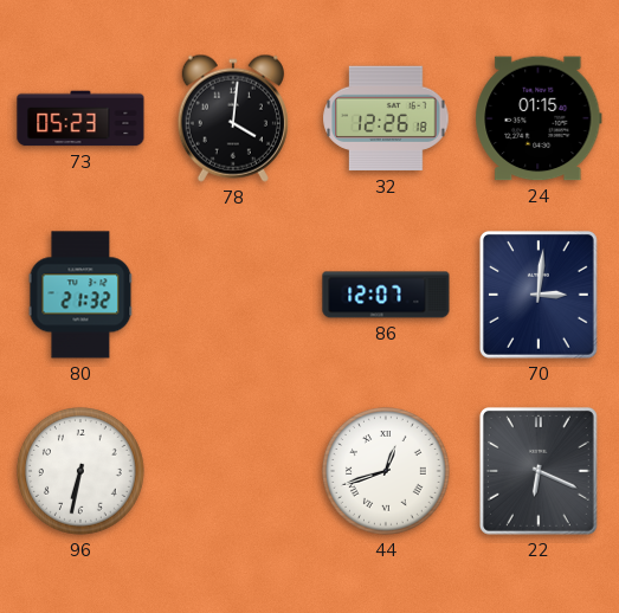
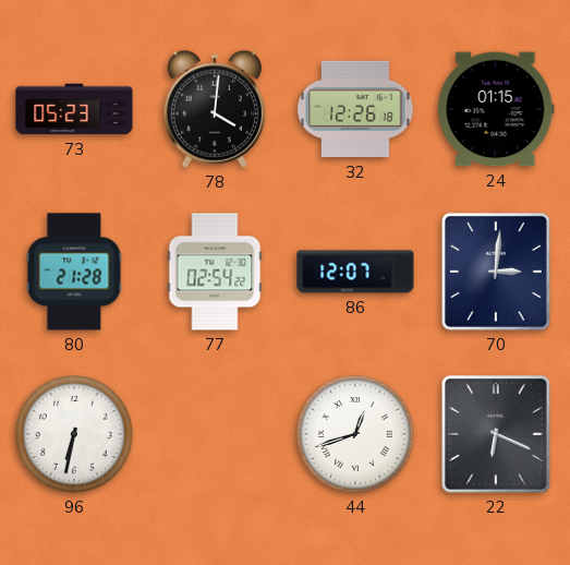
80: 21:32 -> 21:28
77: none -> 02:54
